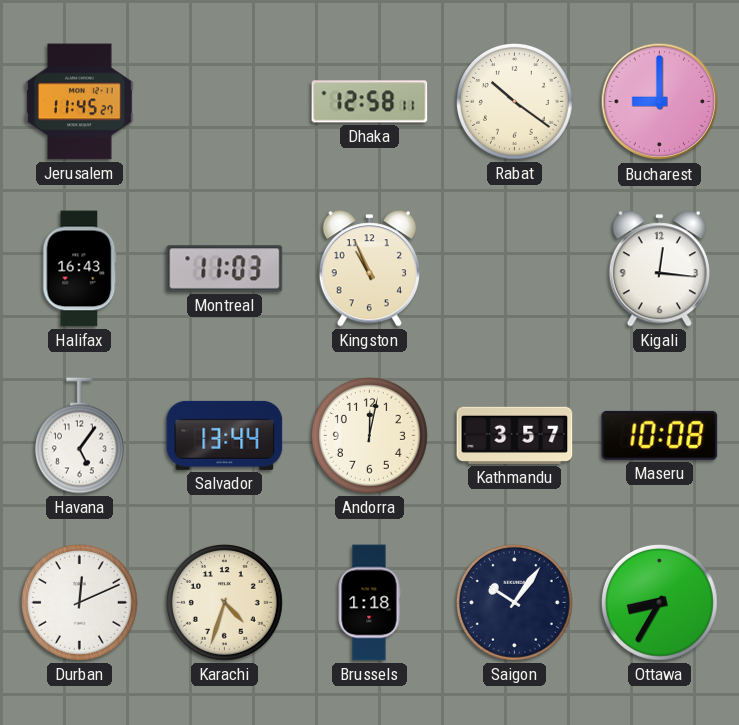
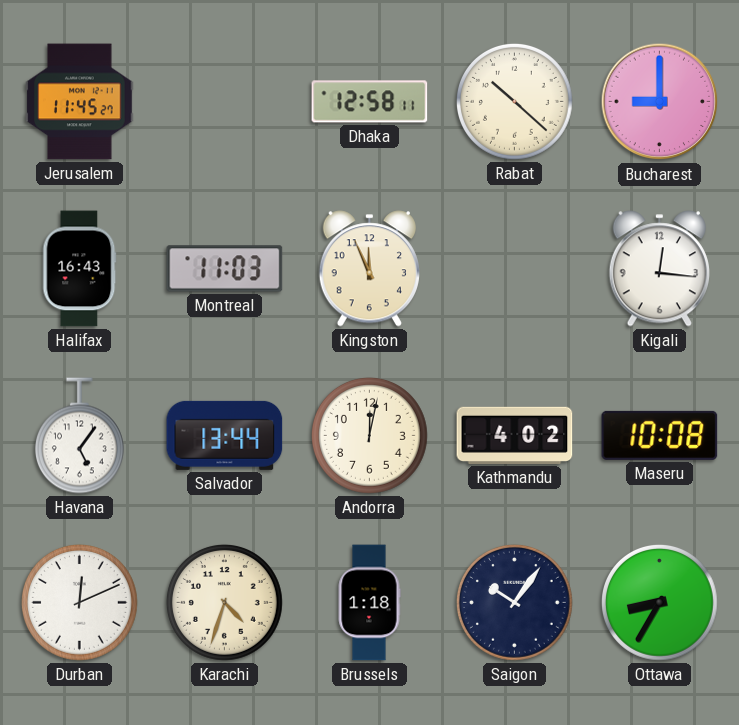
Rabat: 10:21 -> 10:22
Kingston: 10:56 -> 11:56
Kathmandu: 3:57 -> 4:02
